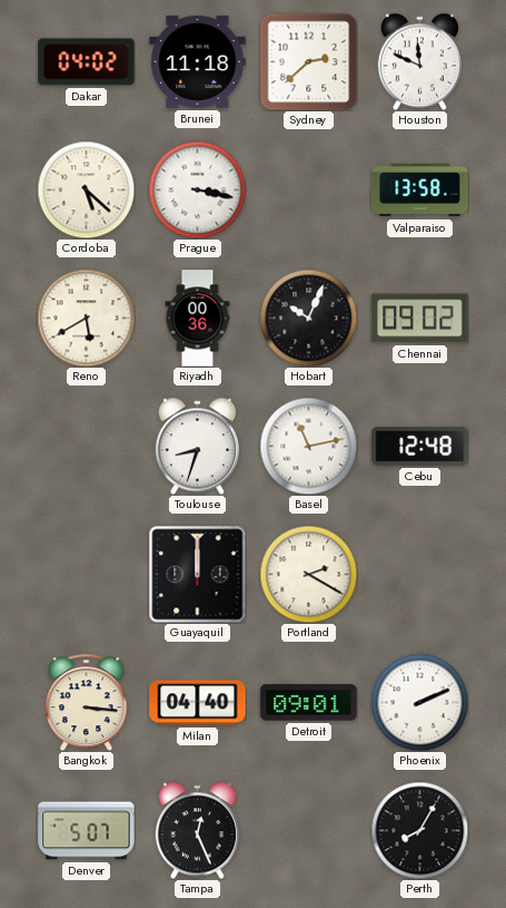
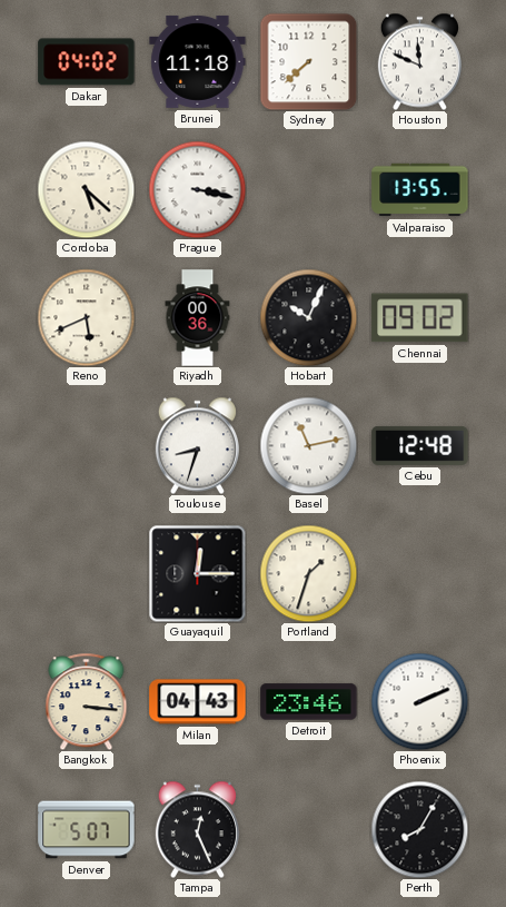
Sydney: 2:38 -> 7:38
Valparaiso: 13:58 -> 13:55
Reno: 5:40 -> 5:41
Guayaquil: 12:00 -> 12:15
Portland: 2:20 -> 1:33
Milan: 04:40 -> 04:43
Detroit: 09:01 -> 23:46
